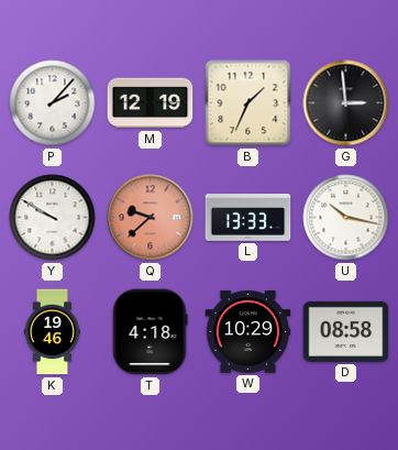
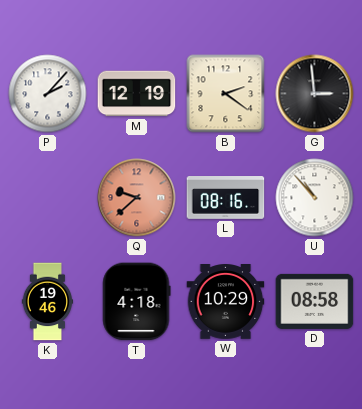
B: 1:34 -> 2:21
Y: 9:50 -> none
L: 13:33 -> 08:16
U: 10:17 -> 10:53
